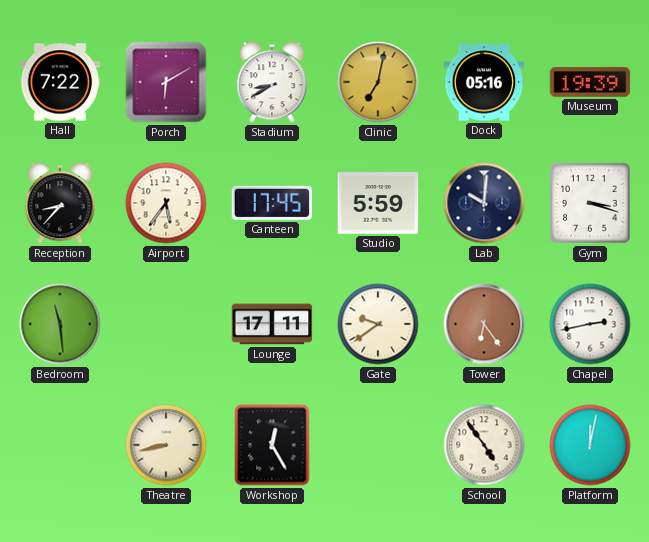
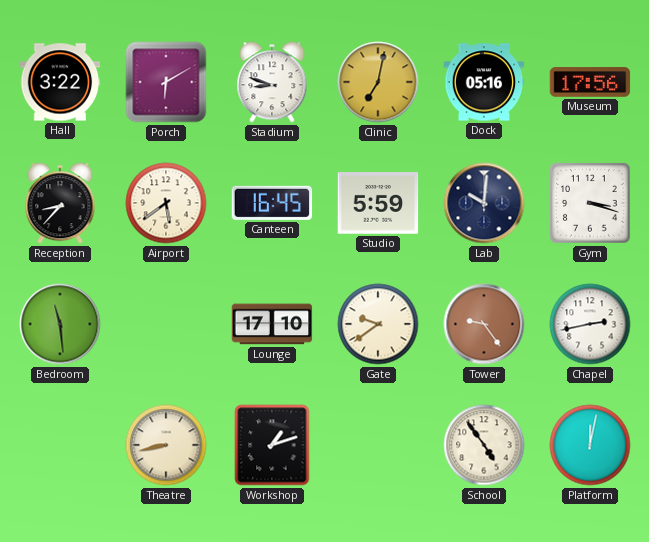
Hall: 7:22 -> 3:22
Stadium: 8:40 -> 8:48
Museum: 19:39 -> 17:56
Airport: 5:36 -> 5:39
Canteen: 17:45 -> 16:45
Lounge: 17:11 -> 17:10
Tower: 6:24 -> 9:24
Workshop: 12:25 -> 1:12
